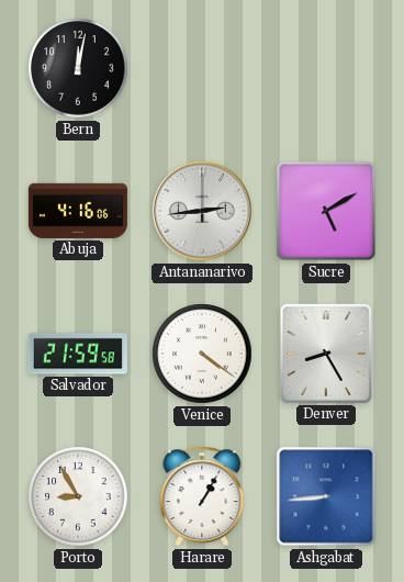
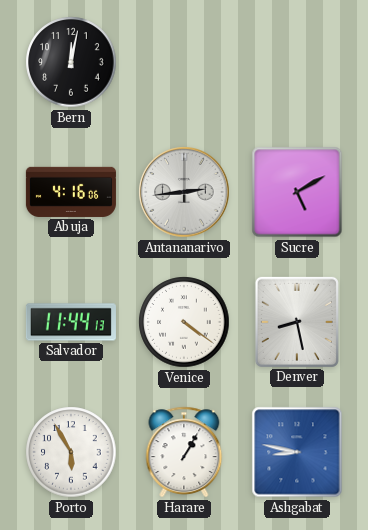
Salvador: 21:59 -> 11:44
Denver: 8:25 -> 8:28
Porto: 8:55 -> 5:55
Ashgabat: 8:44 -> 8:47
